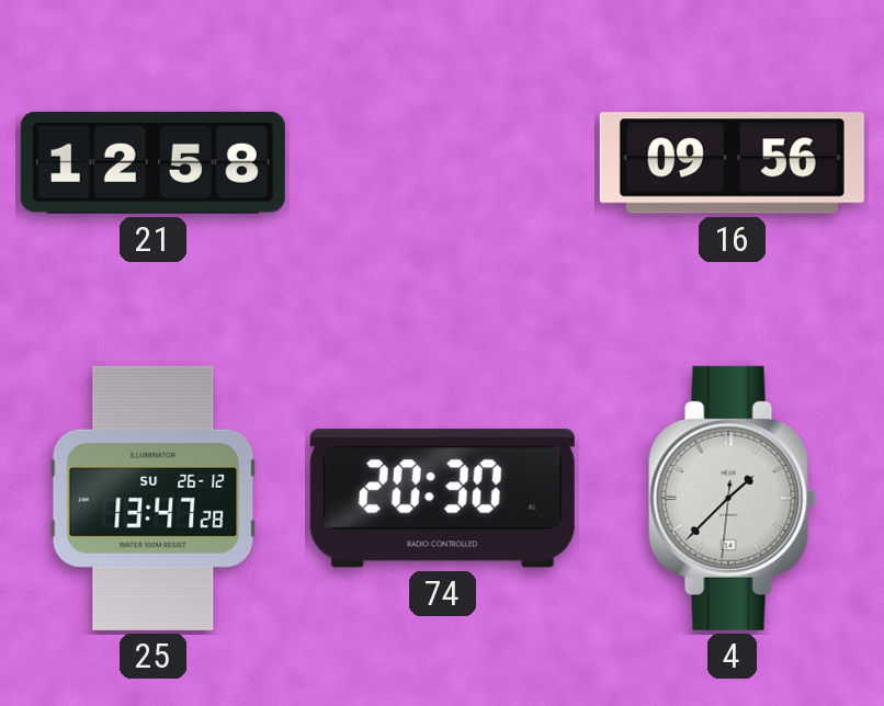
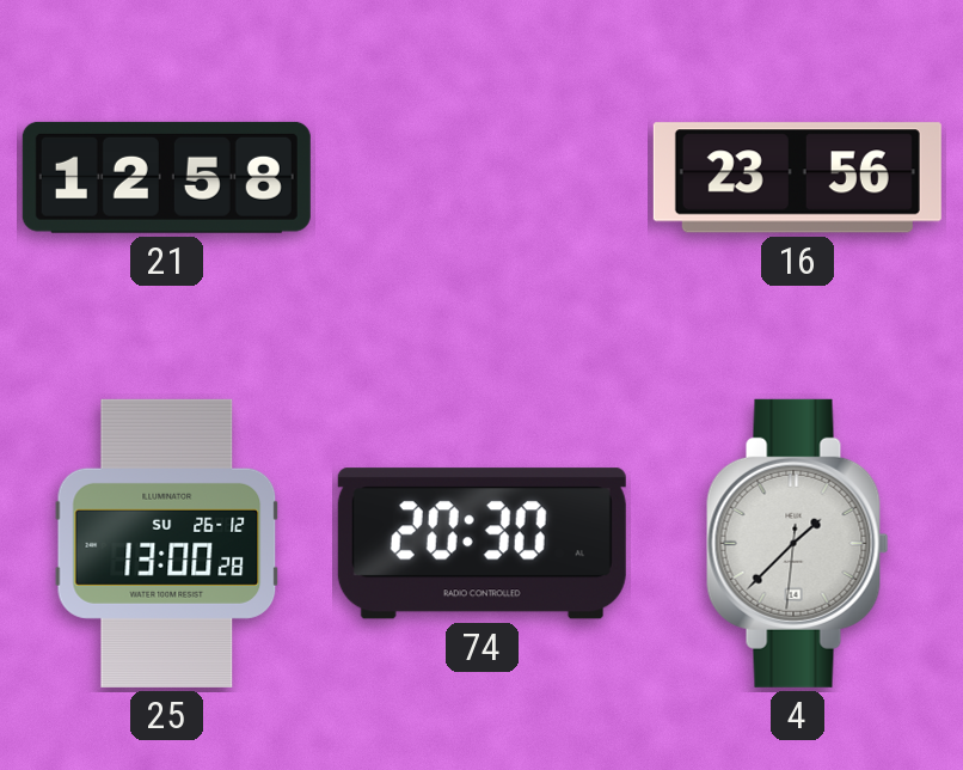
16: 09:56 -> 23:56
25: 13:47 -> 13:00
